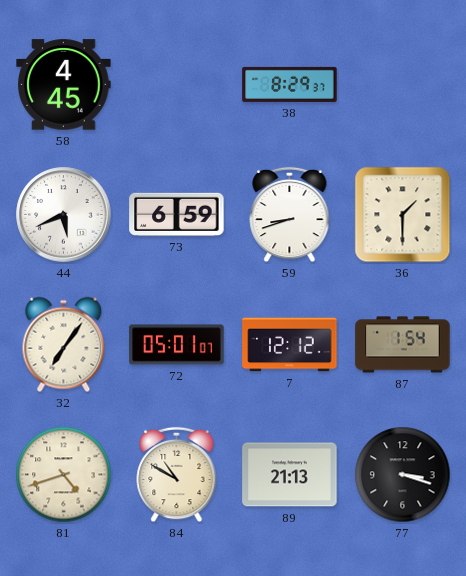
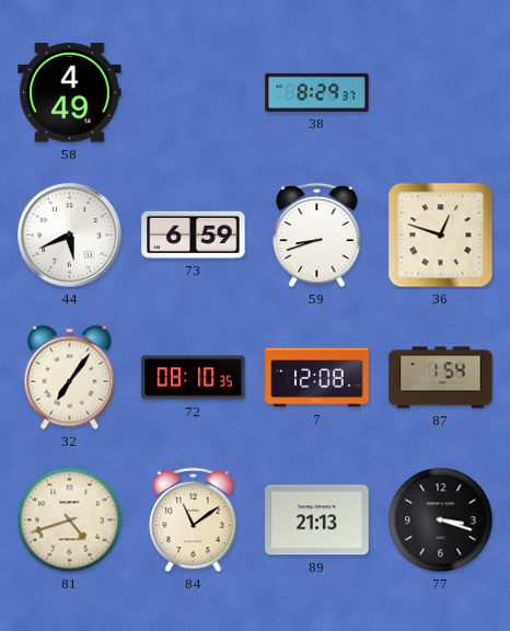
58: 4:45 -> 4:49
36: 1:30 -> 12:48
72: 05:01 -> 08:10
7: 12:12 -> 12:08
84: 10:50 -> 11:09
